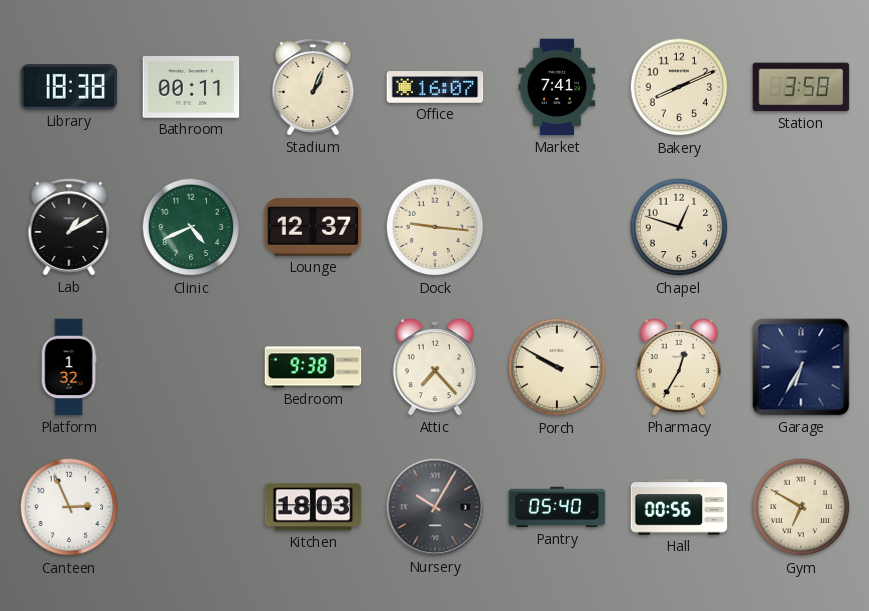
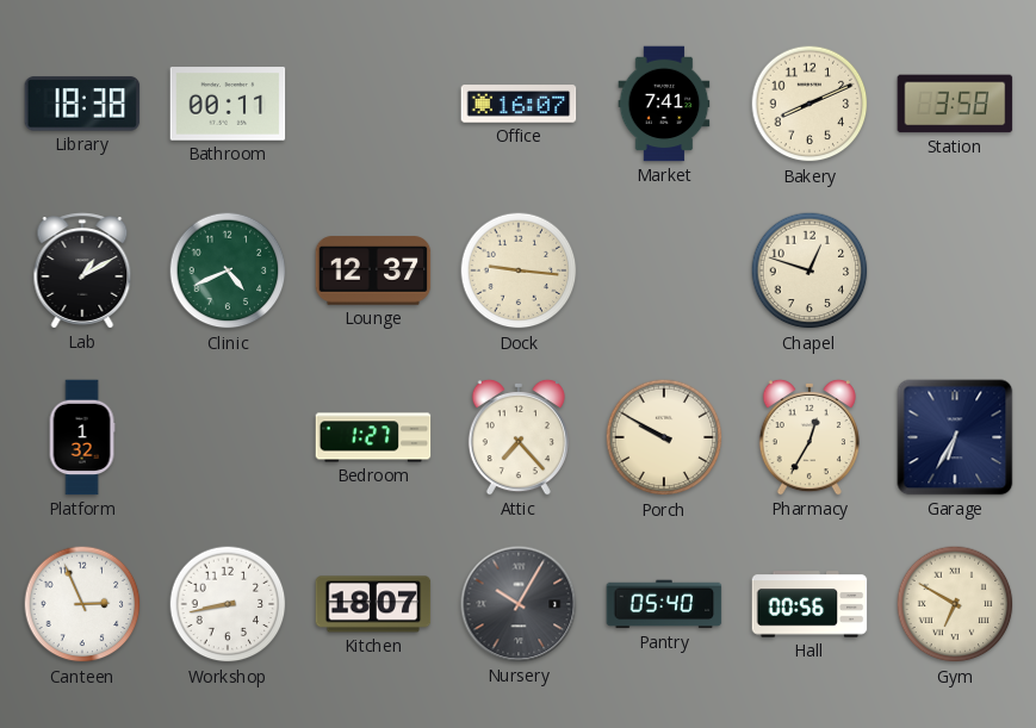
Stadium: 1:04 -> none
Bedroom: 9:38 -> 1:27
Workshop: none -> 8:43
Kitchen: 18:03 -> 18:07
